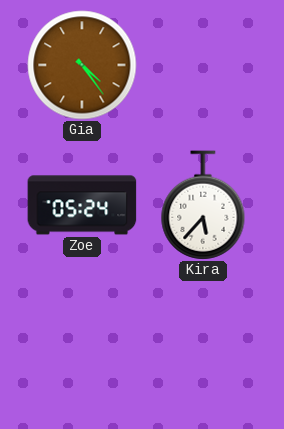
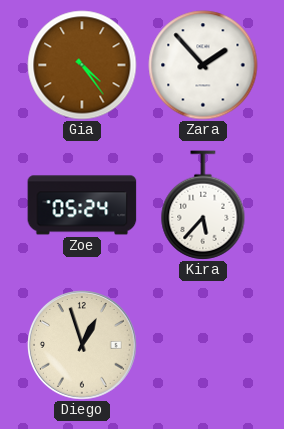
Zara: none -> 1:53
Diego: none -> 12:57
